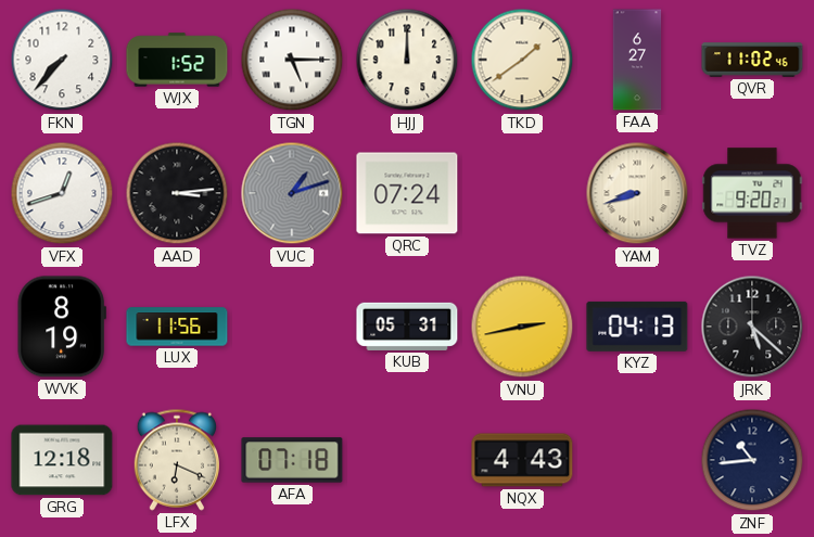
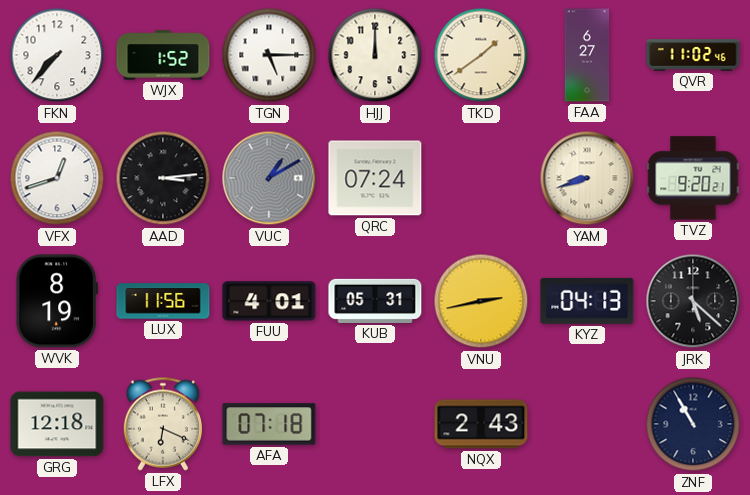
VUC: 1:12 -> 1:10
FUU: none -> 4:01
NQX: 4:43 -> 2:43
ZNF: 10:44 -> 10:55
